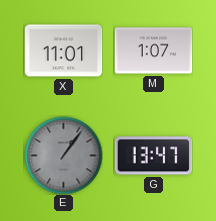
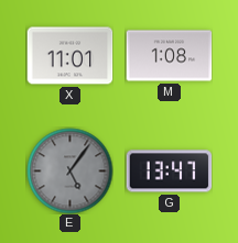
M: 1:07 -> 1:08
E: 1:06 -> 5:06
